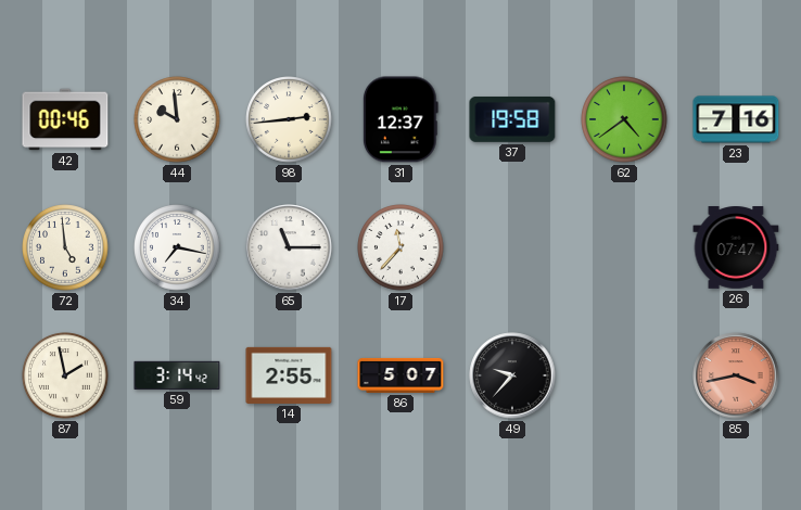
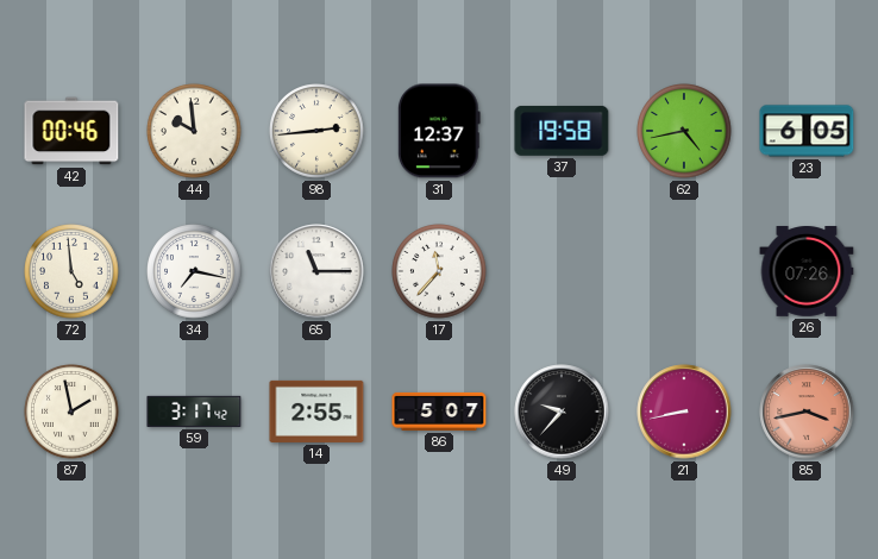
62: 4:39 -> 4:43
23: 7:16 -> 6:05
26: 07:47 -> 07:26
59: 3:14 -> 3:17
21: none -> 8:43
